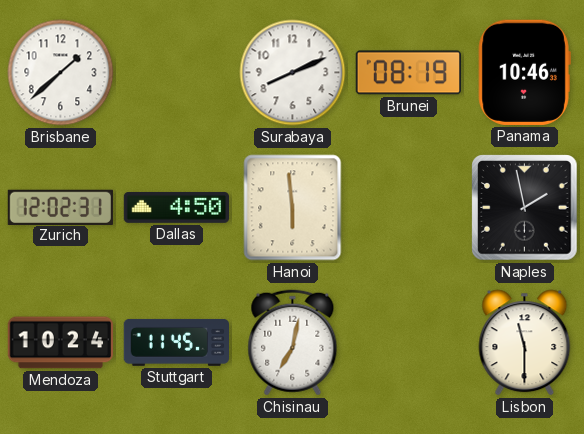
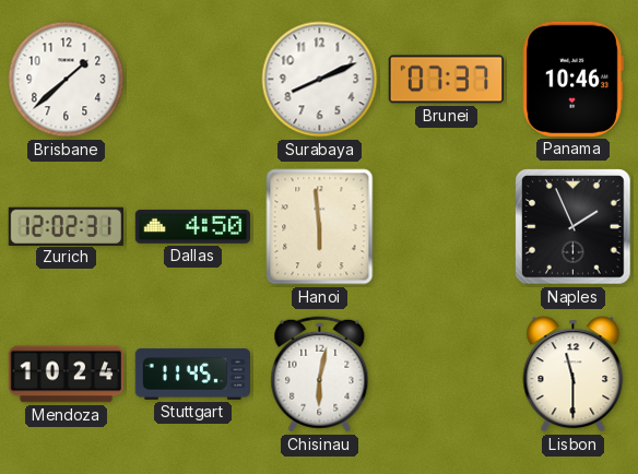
Brunei: 08:19 -> 07:37
Naples: 1:58 -> 1:56
Chisinau: 7:02 -> 6:02
